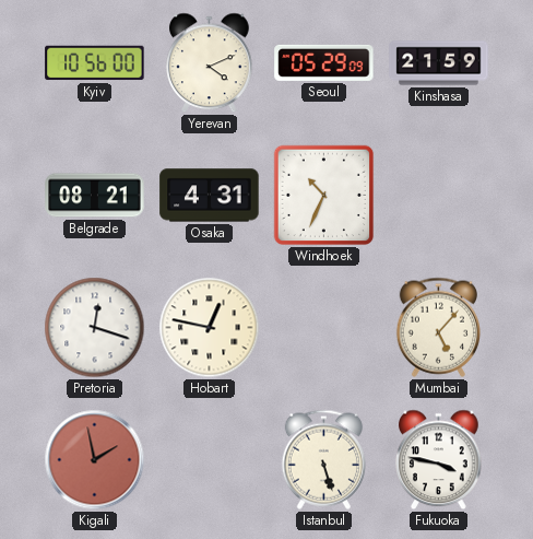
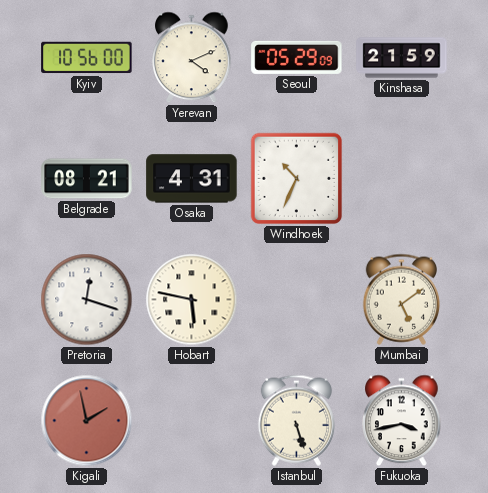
Hobart: 12:47 -> 5:47
Mumbai: 5:07 -> 5:09
Fukuoka: 3:47 -> 3:43
